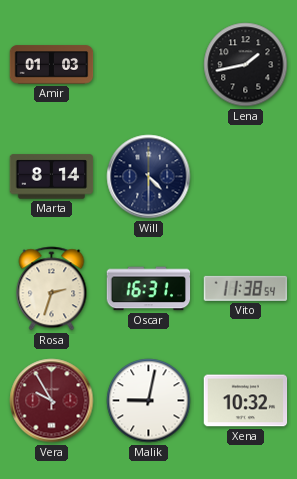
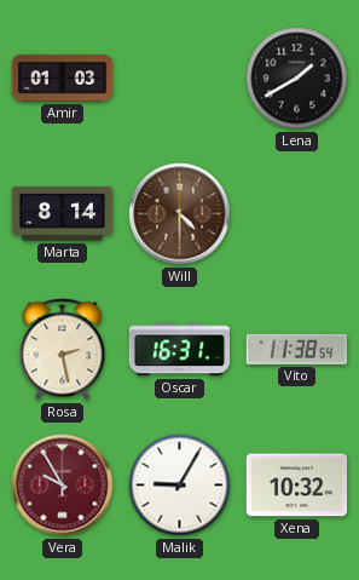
Lena: 1:43 -> 1:40
Will dial: navy -> brown
Rosa: 2:33 -> 2:28
Malik: 9:02 -> 9:05
